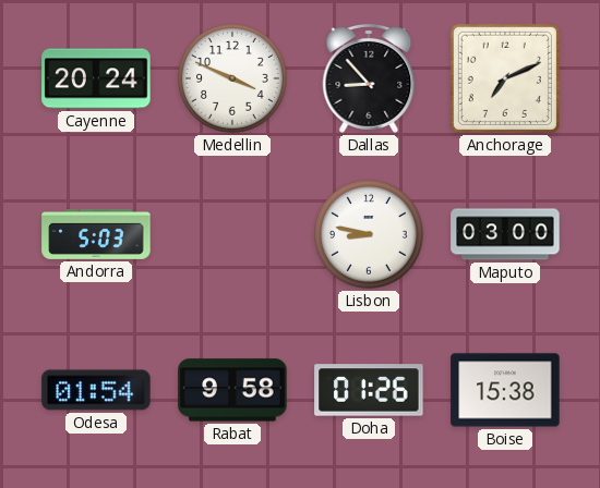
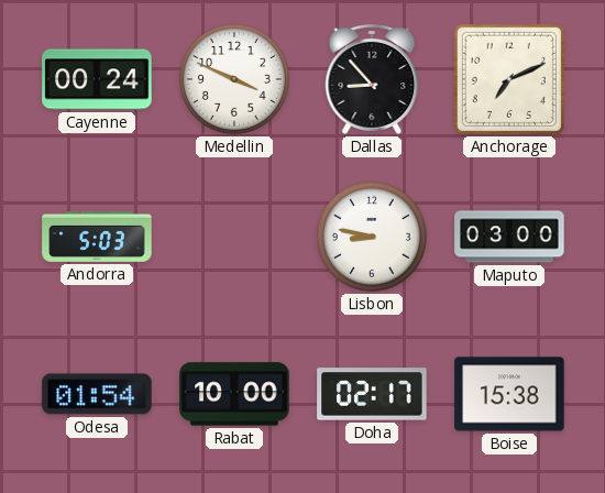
Cayenne: 20:24 -> 00:24
Rabat: 9:58 -> 10:00
Doha: 01:26 -> 02:17
